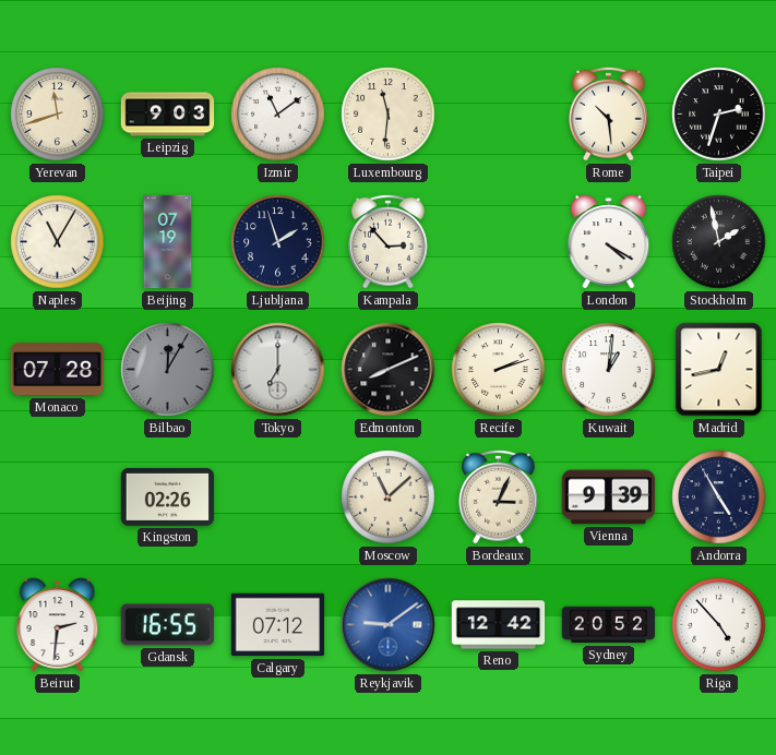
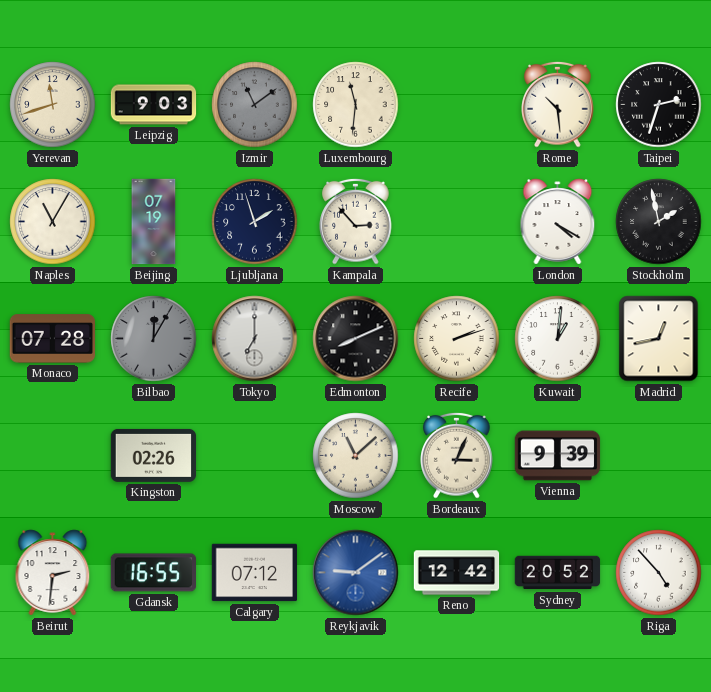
Izmir dial: white -> grey
Andorra: 4:55 -> none
